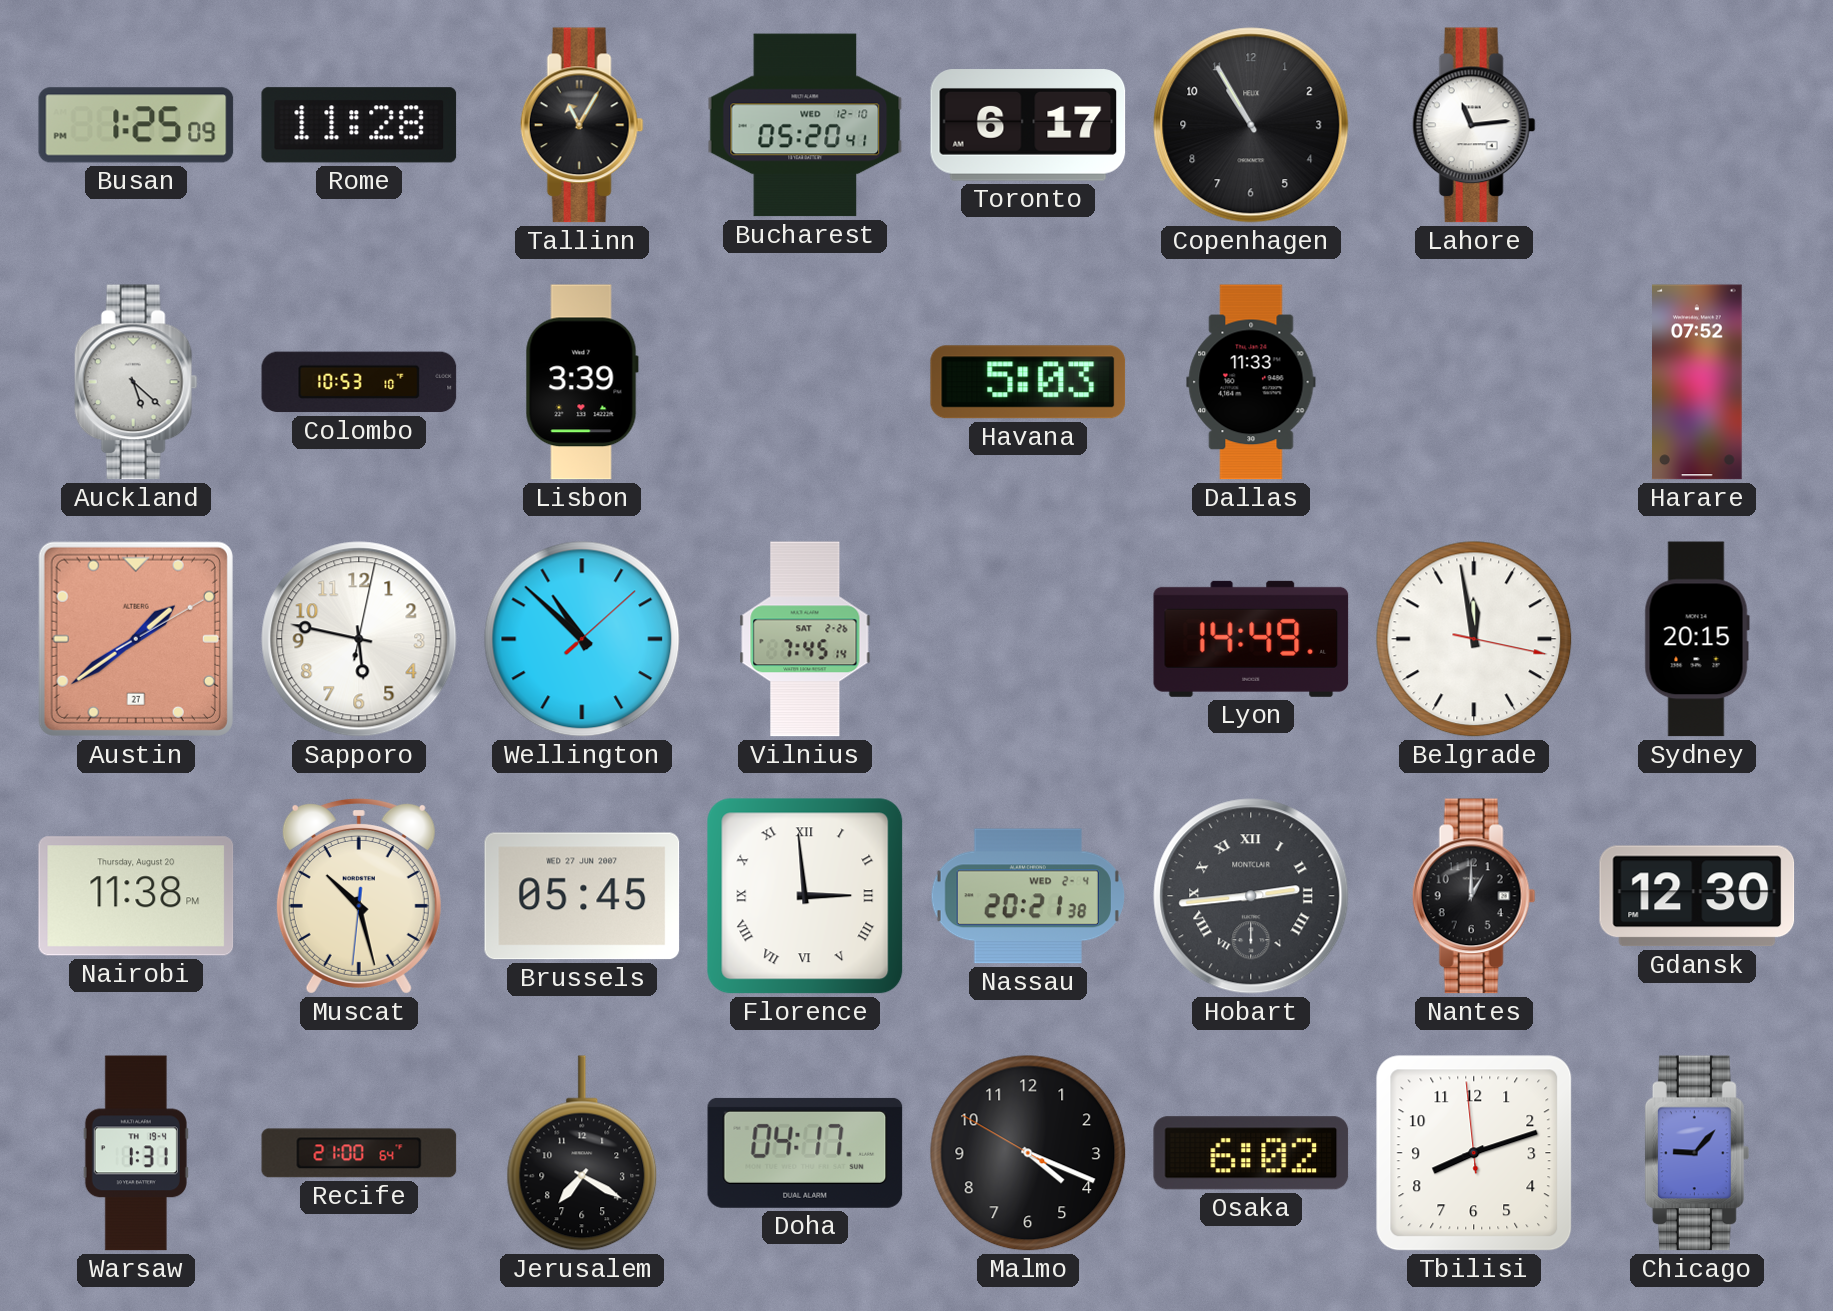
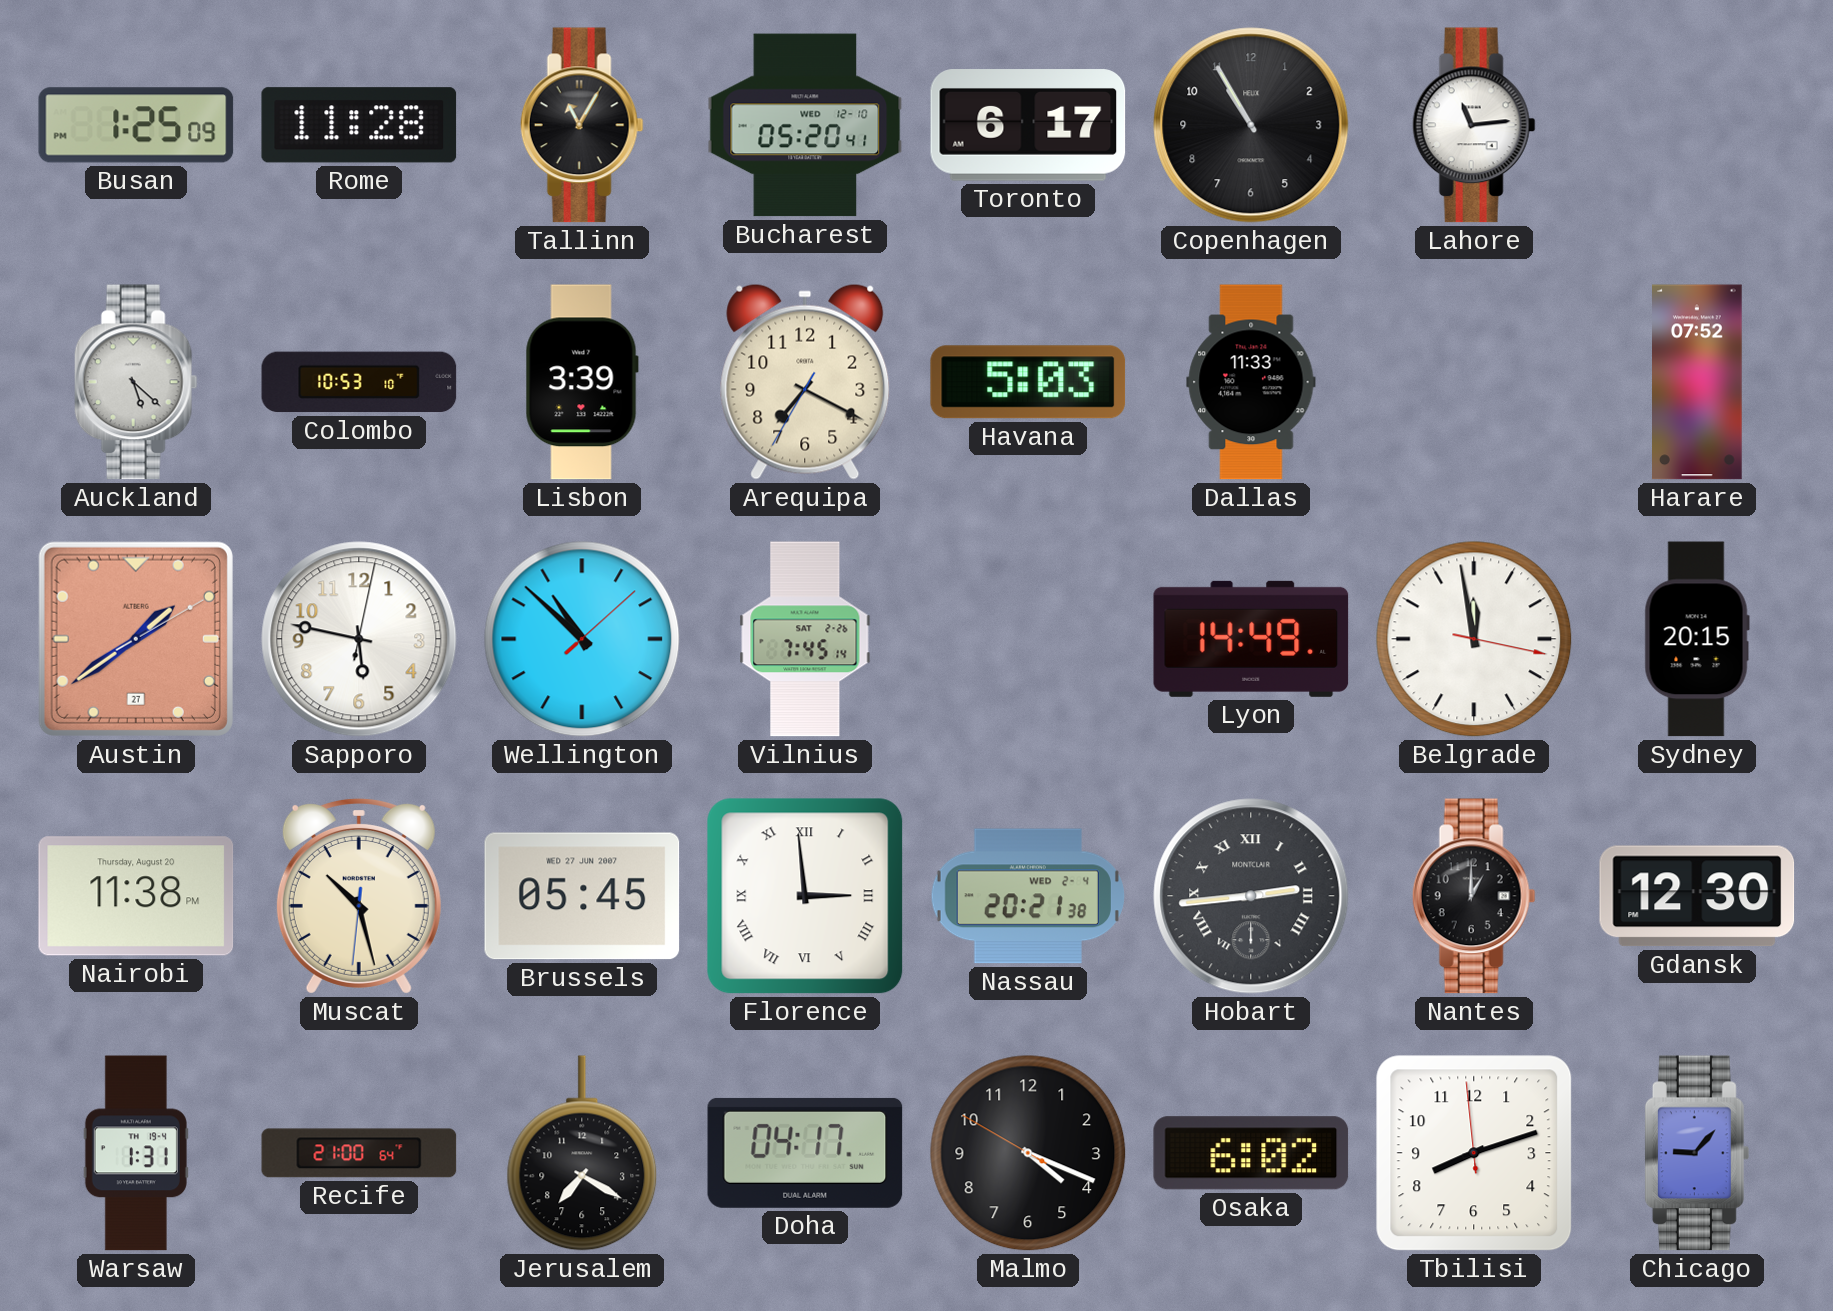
Arequipa: none -> 7:19
